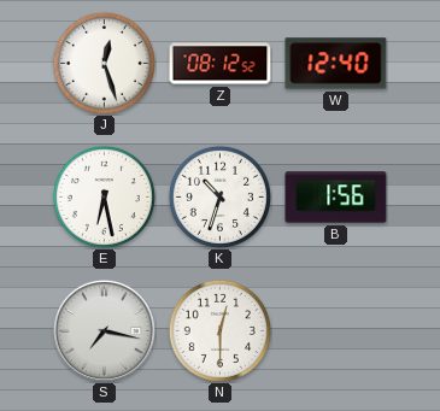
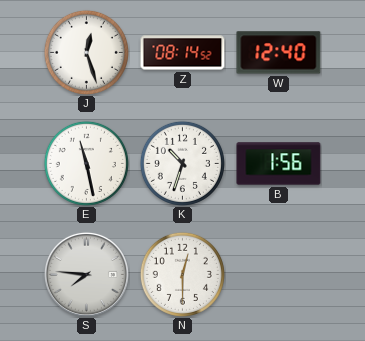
Z: 08:12 -> 08:14
E: 6:28 -> 11:28
S: 7:17 -> 7:46
